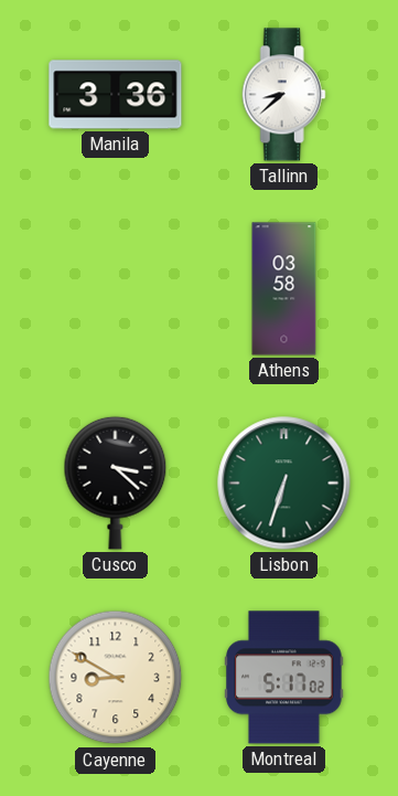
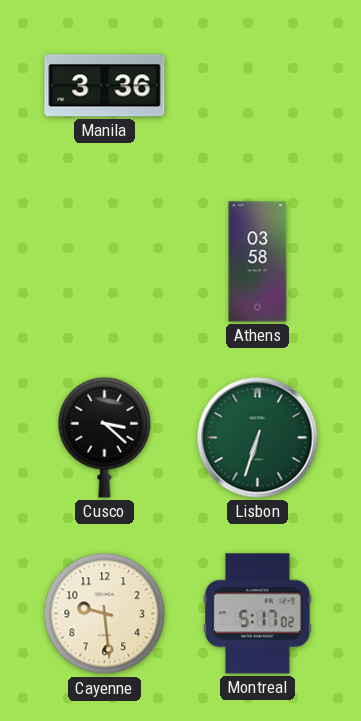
Tallinn: 8:38 -> none
Cayenne: 8:50 -> 9:29
